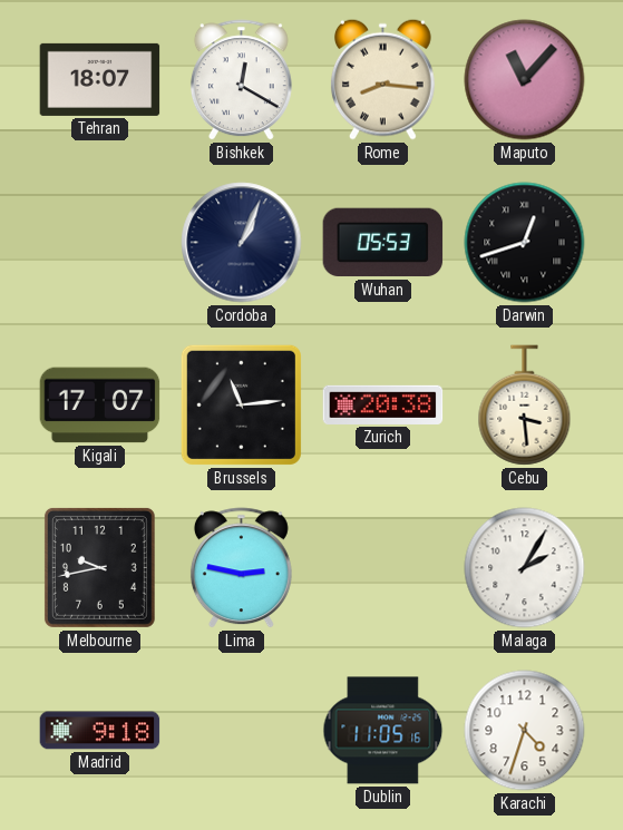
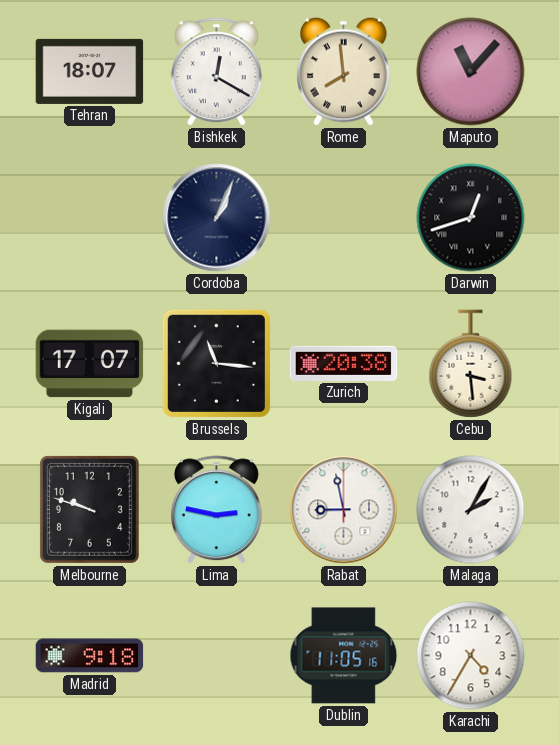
Rome: 8:16 -> 7:59
Wuhan: 05:53 -> none
Brussels: 11:14 -> 11:16
Melbourne: 9:43 -> 9:48
Rabat: none -> 8:58
Karachi: 4:33 -> 4:35
